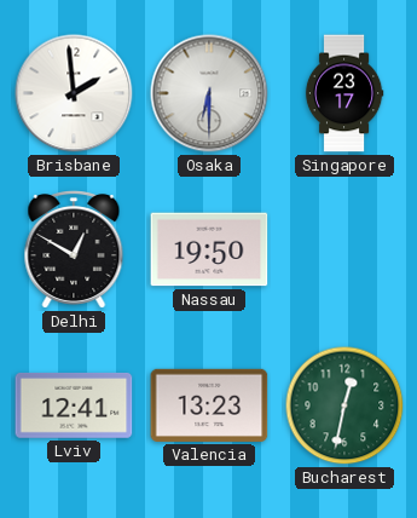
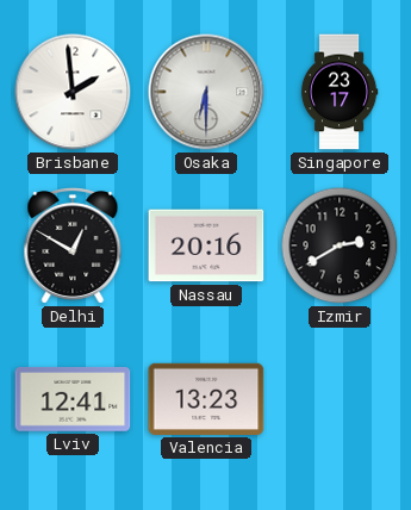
Nassau: 19:50 -> 20:16
Izmir: none -> 2:40
Bucharest: 12:32 -> none
